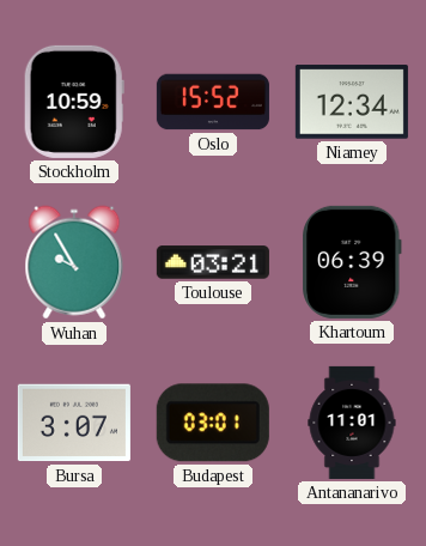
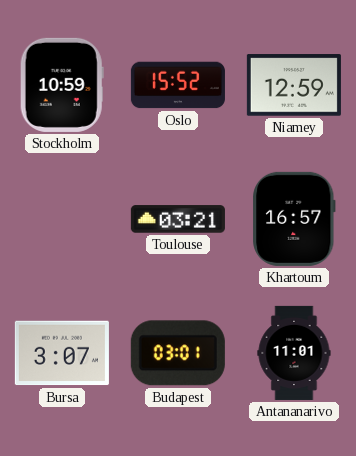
Niamey: 12:34 -> 12:59
Wuhan: 9:55 -> none
Khartoum: 06:39 -> 16:57
